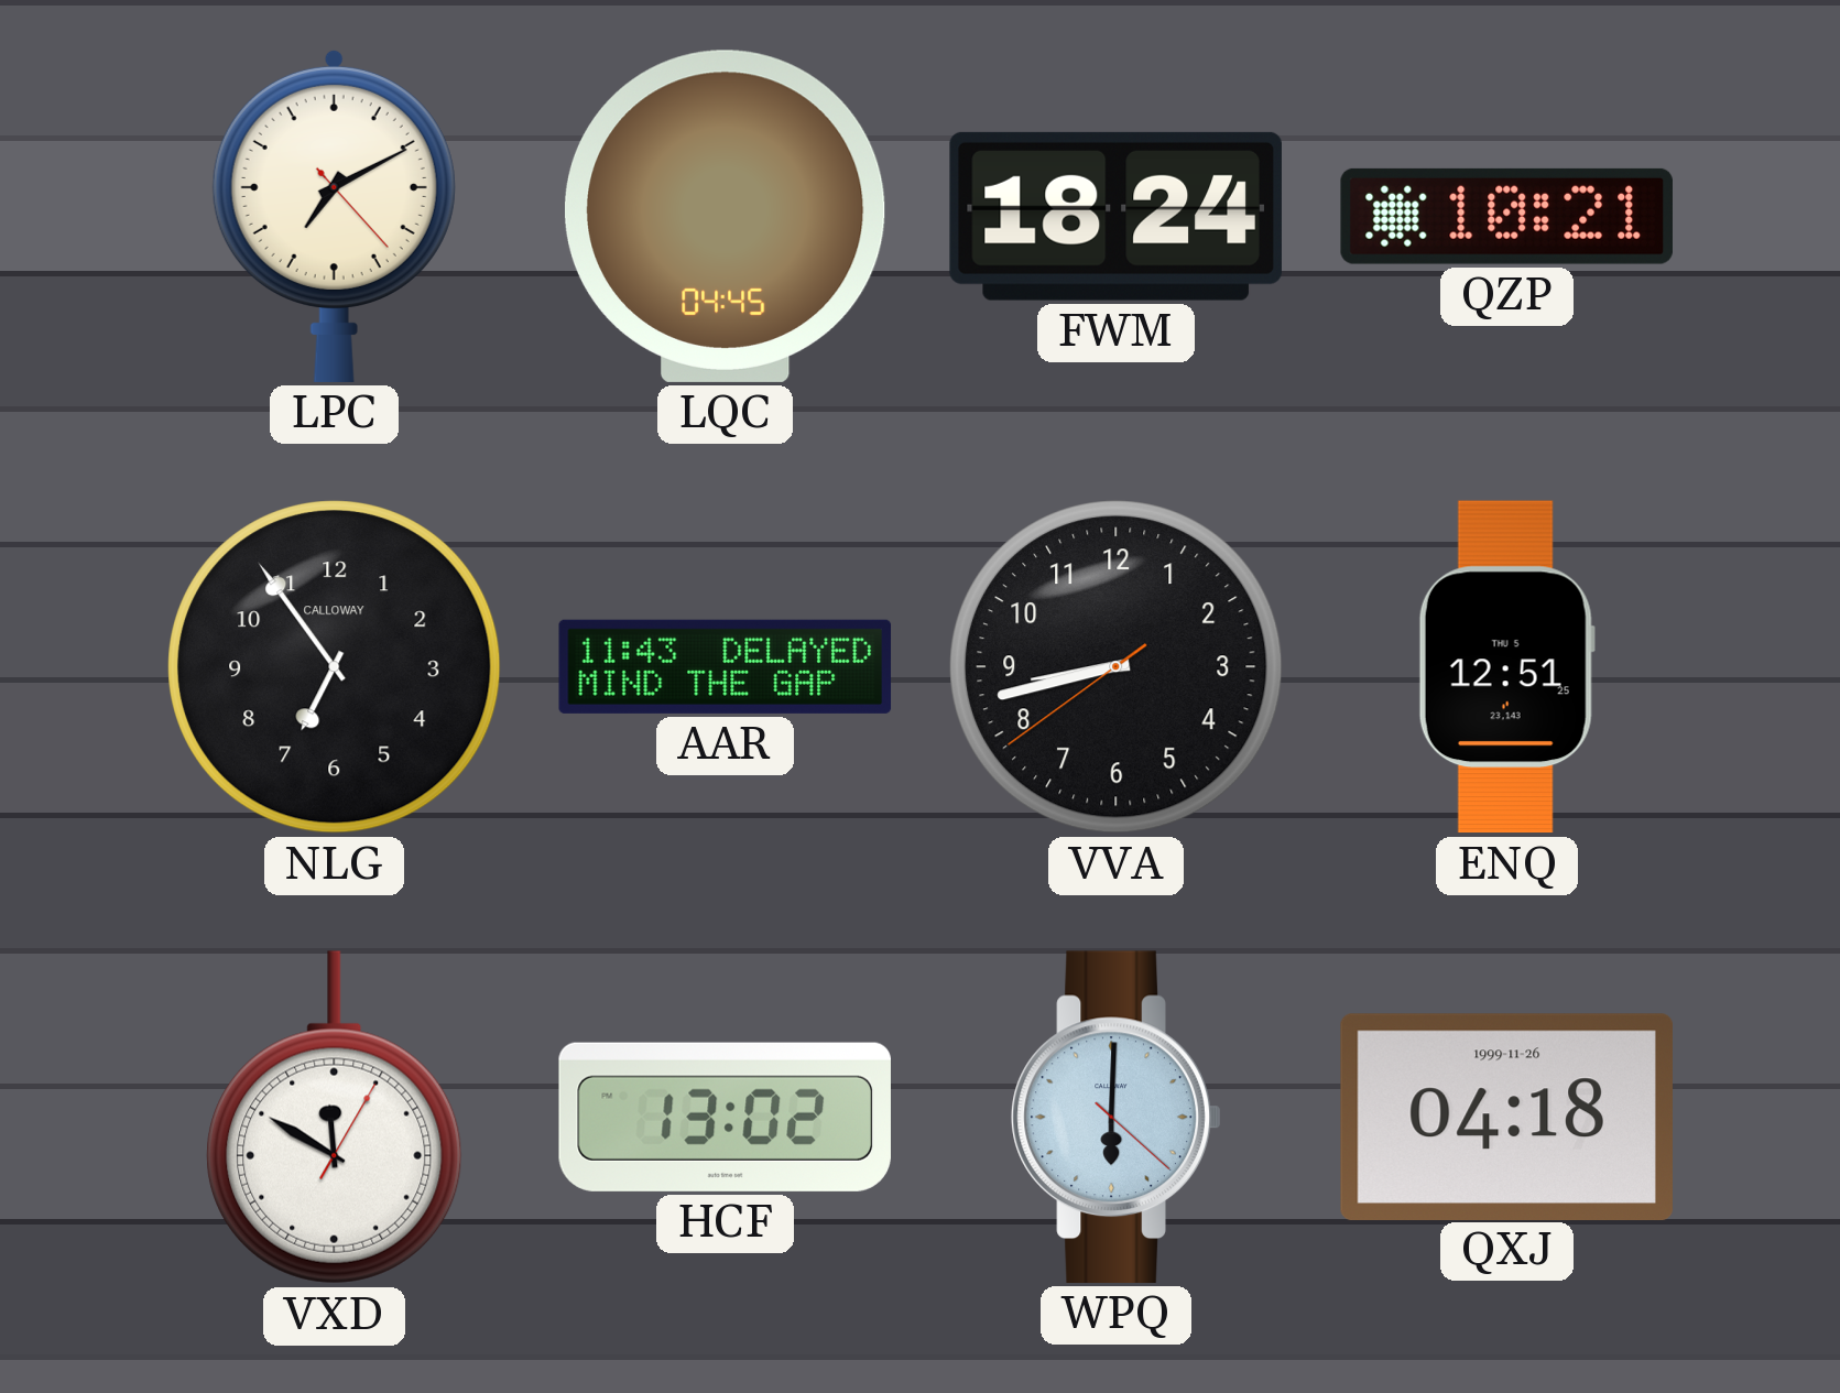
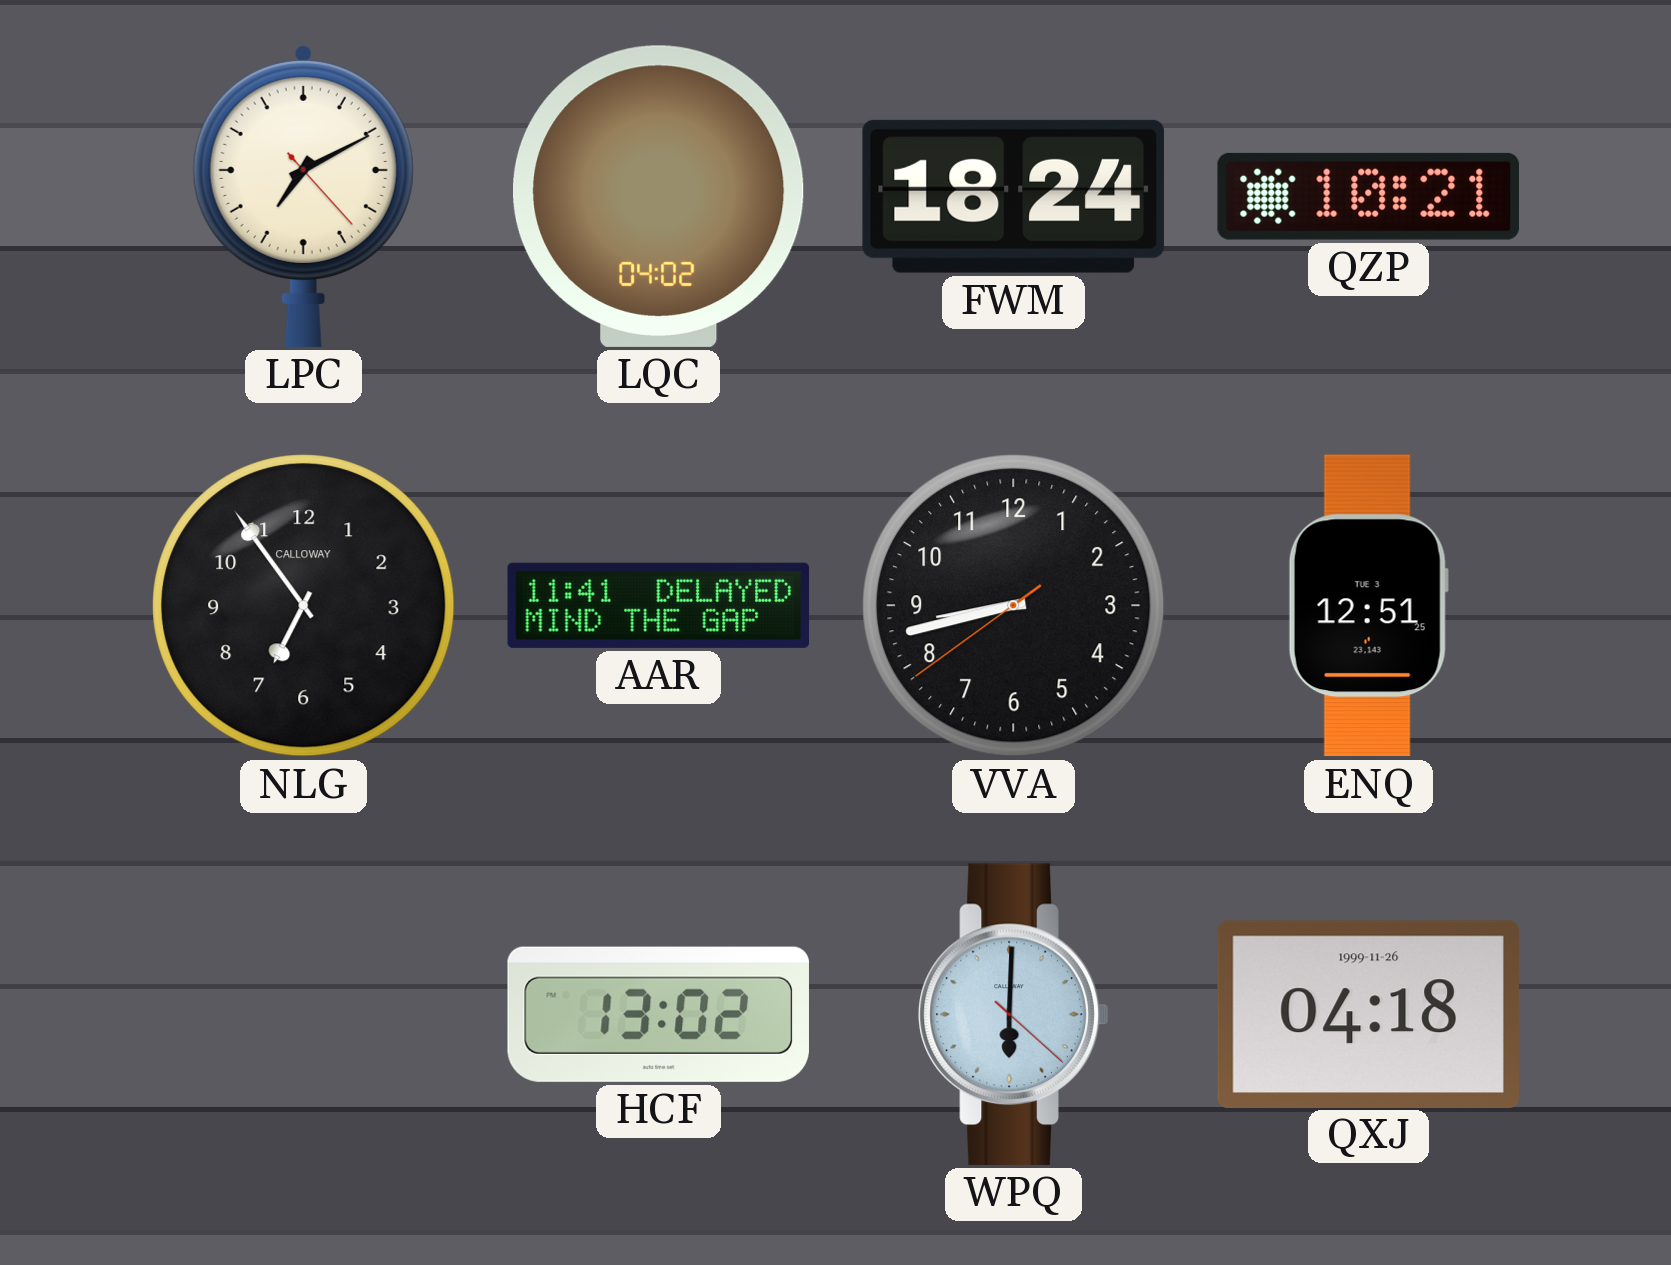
LQC: 04:45 -> 04:02
AAR: 11:43 -> 11:41
ENQ date: THU 5 -> TUE 3
VXD: 11:50 -> none
